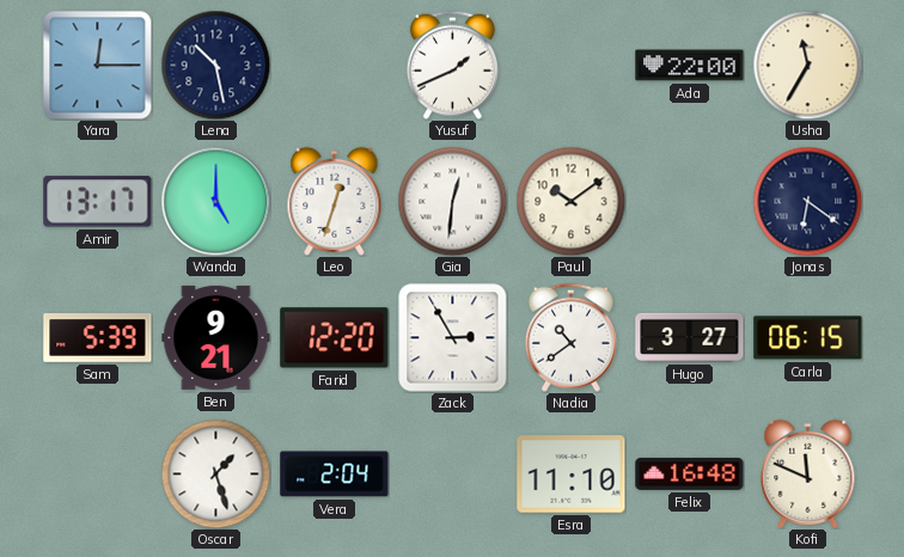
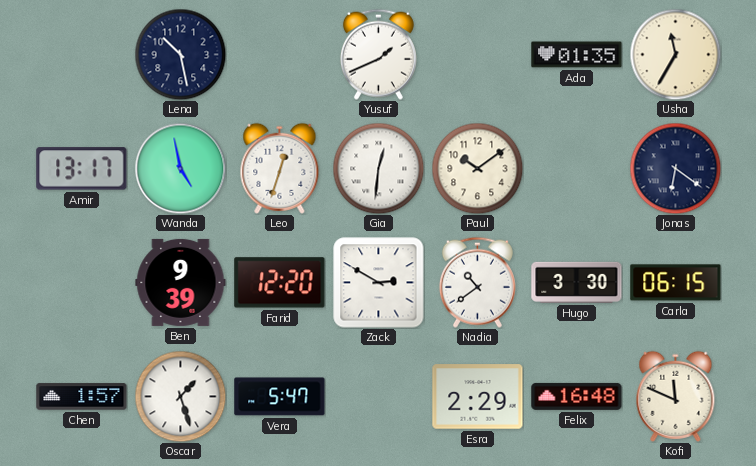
Yara: 12:15 -> none
Ada: 22:00 -> 01:35
Wanda: 5:00 -> 4:58
Sam: 5:39 -> none
Ben: 9:21 -> 9:39
Zack: 2:55 -> 2:50
Hugo: 3:27 -> 3:30
Chen: none -> 1:57
Vera: 2:04 -> 5:47
Esra: 11:10 -> 2:29
